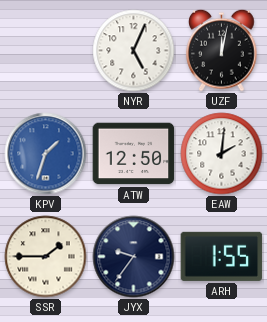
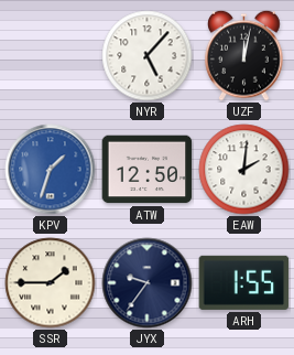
NYR: 5:04 -> 5:07
